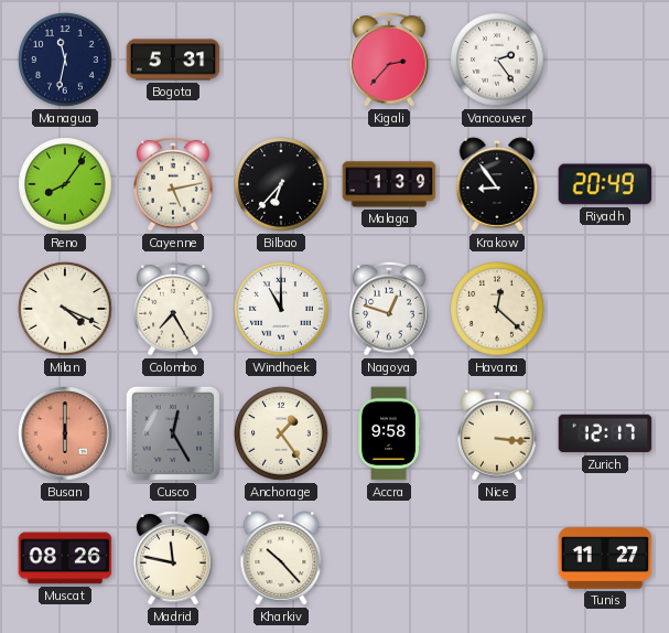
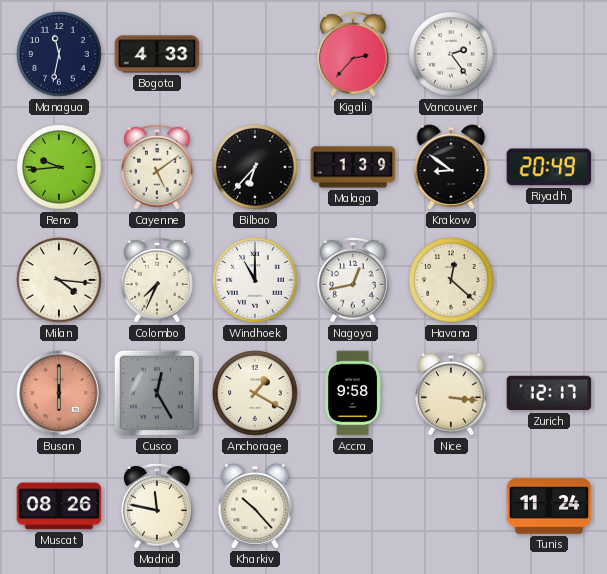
Bogota: 5:31 -> 4:33
Reno: 8:06 -> 9:44
Cayenne: 5:13 -> 5:09
Krakow: 8:54 -> 8:51
Milan: 4:19 -> 4:16
Colombo: 7:25 -> 7:34
Nagoya: 12:48 -> 12:43
Anchorage: 1:24 -> 1:20
Tunis: 11:27 -> 11:24
